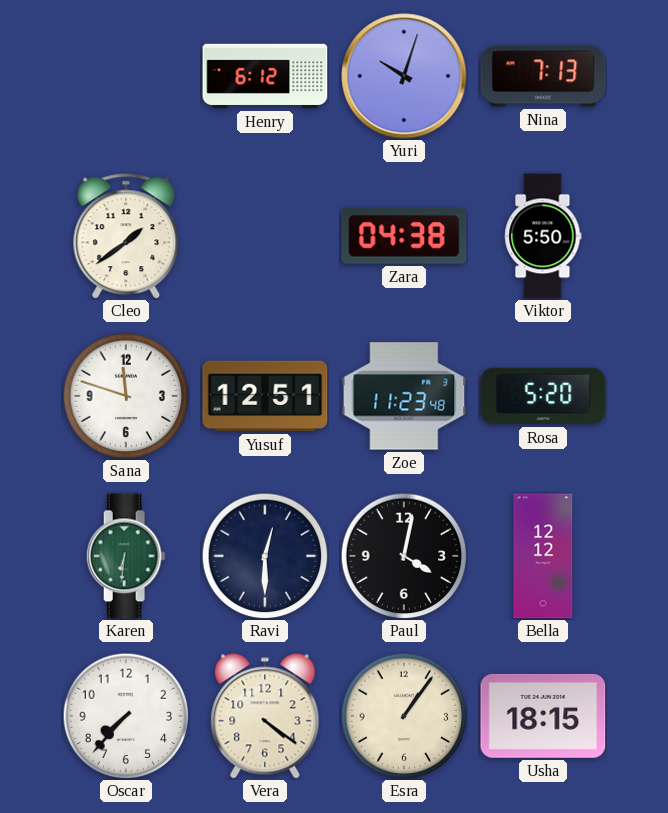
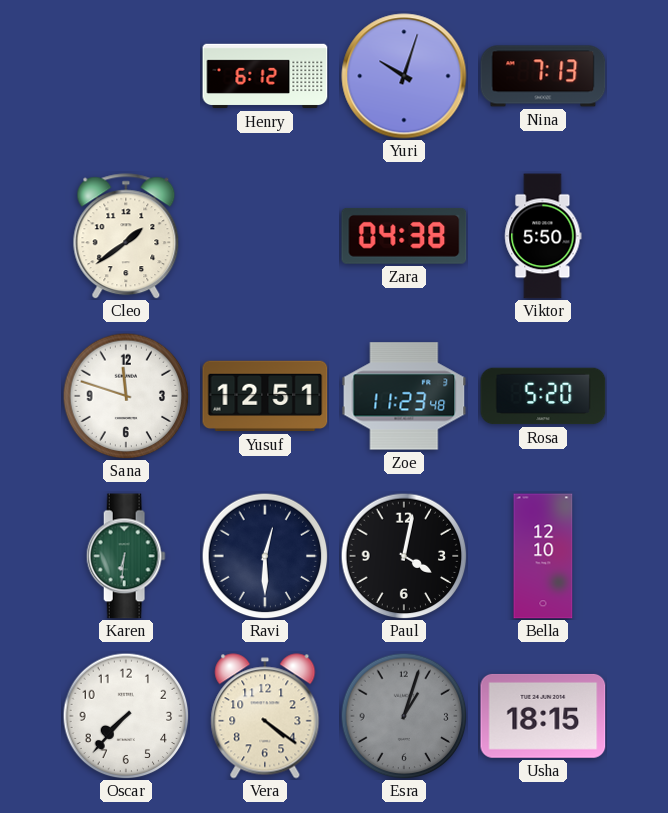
Bella: 12:12 -> 12:10
Esra: 1:06 -> 1:03
Esra dial: cream -> grey
